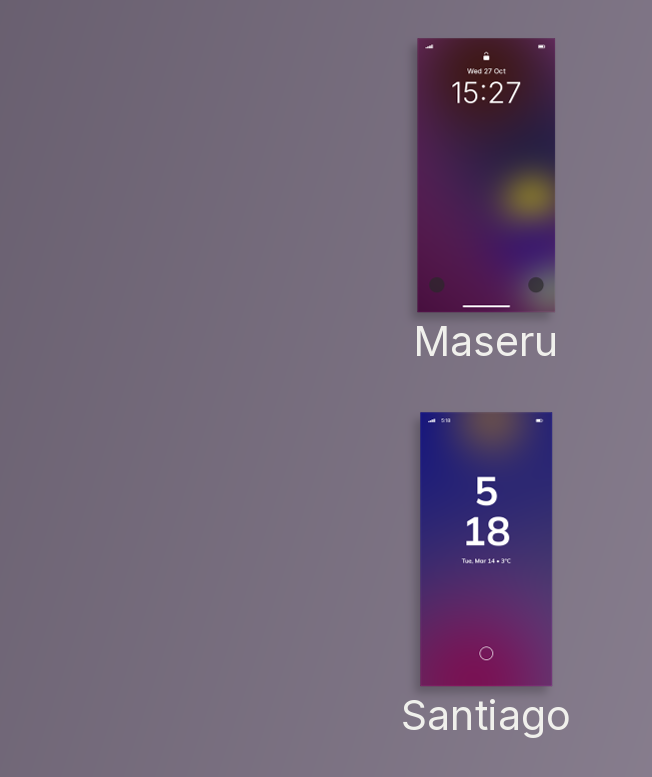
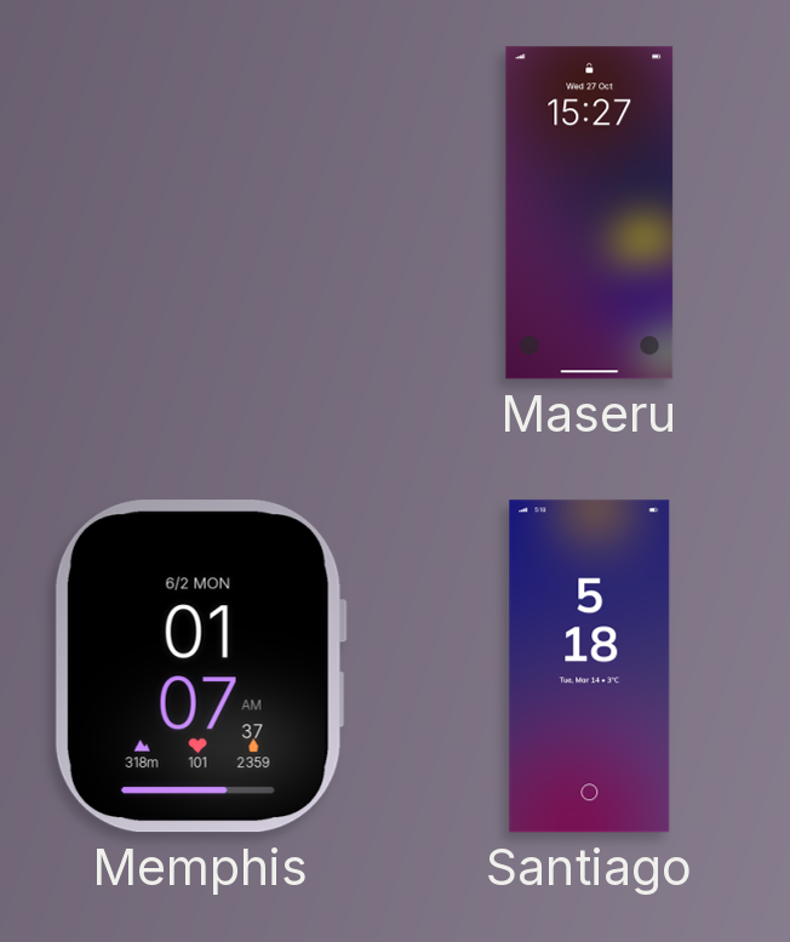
Memphis: none -> 01:07
